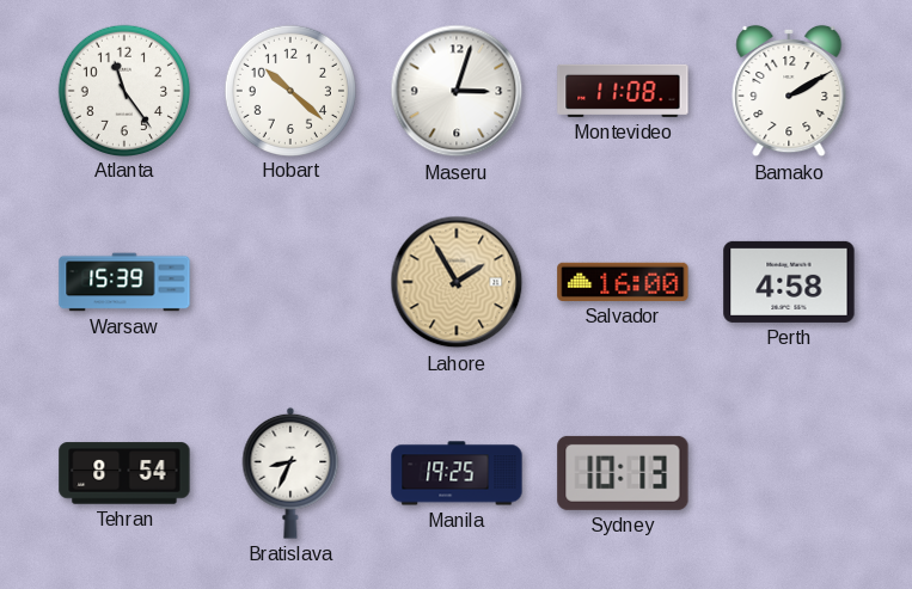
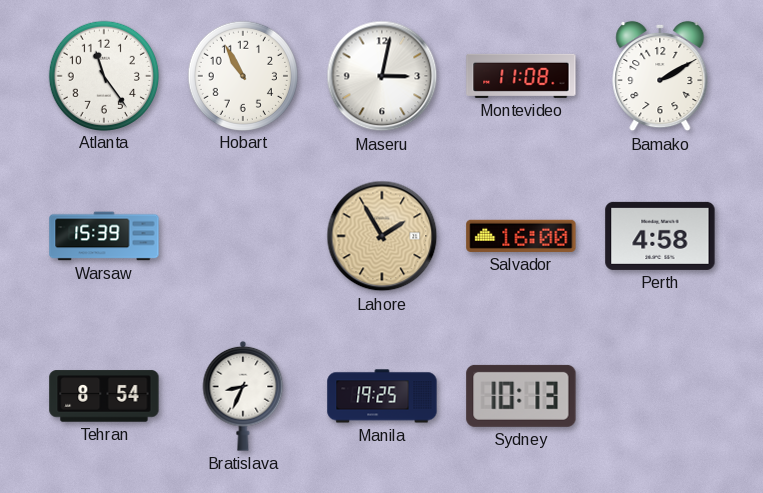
Hobart: 10:22 -> 10:55
Maseru: 3:03 -> 3:02
